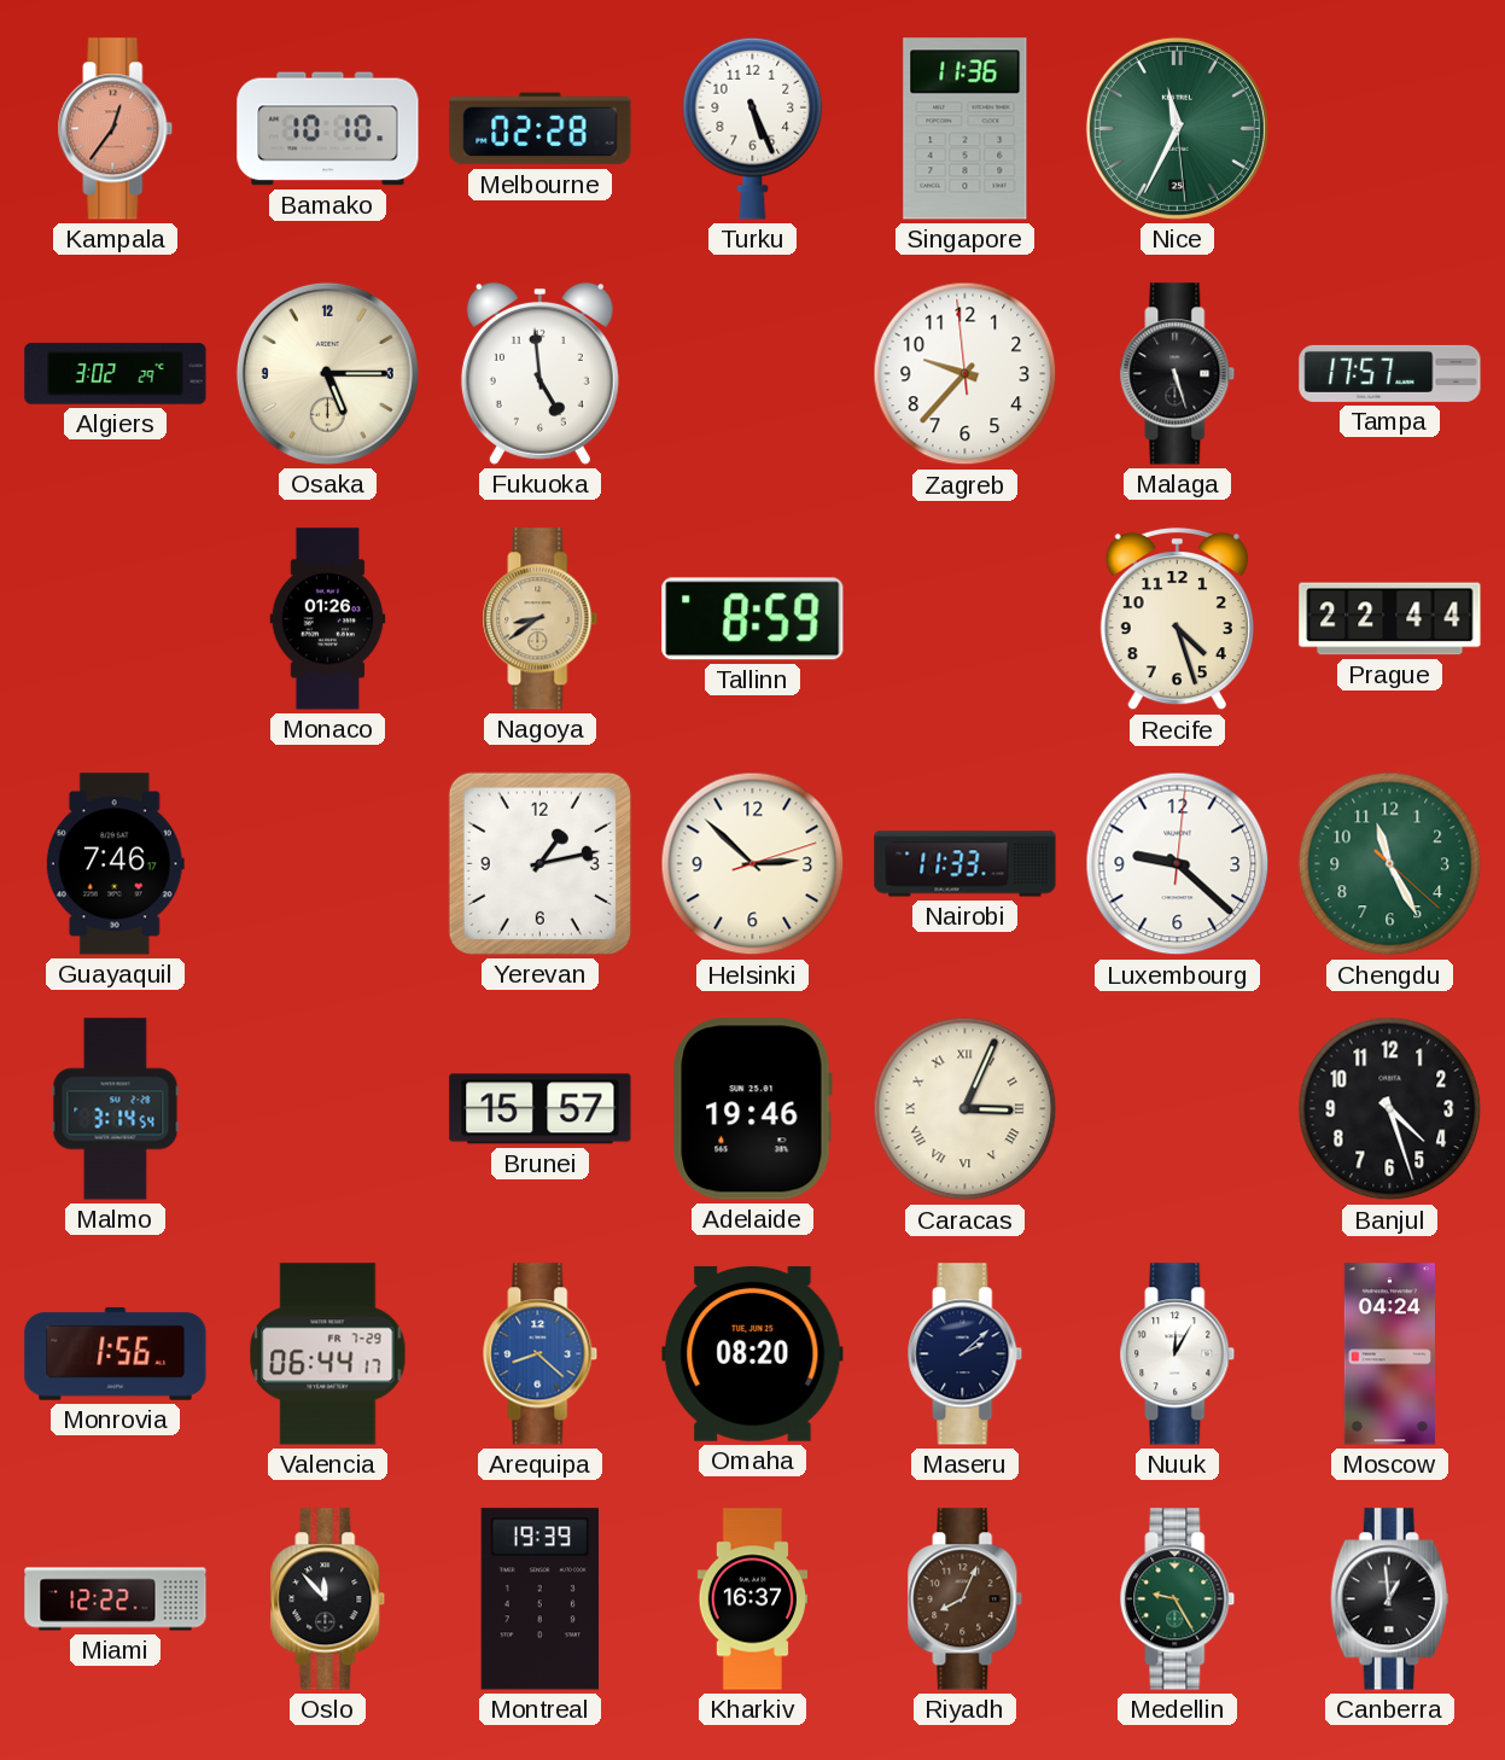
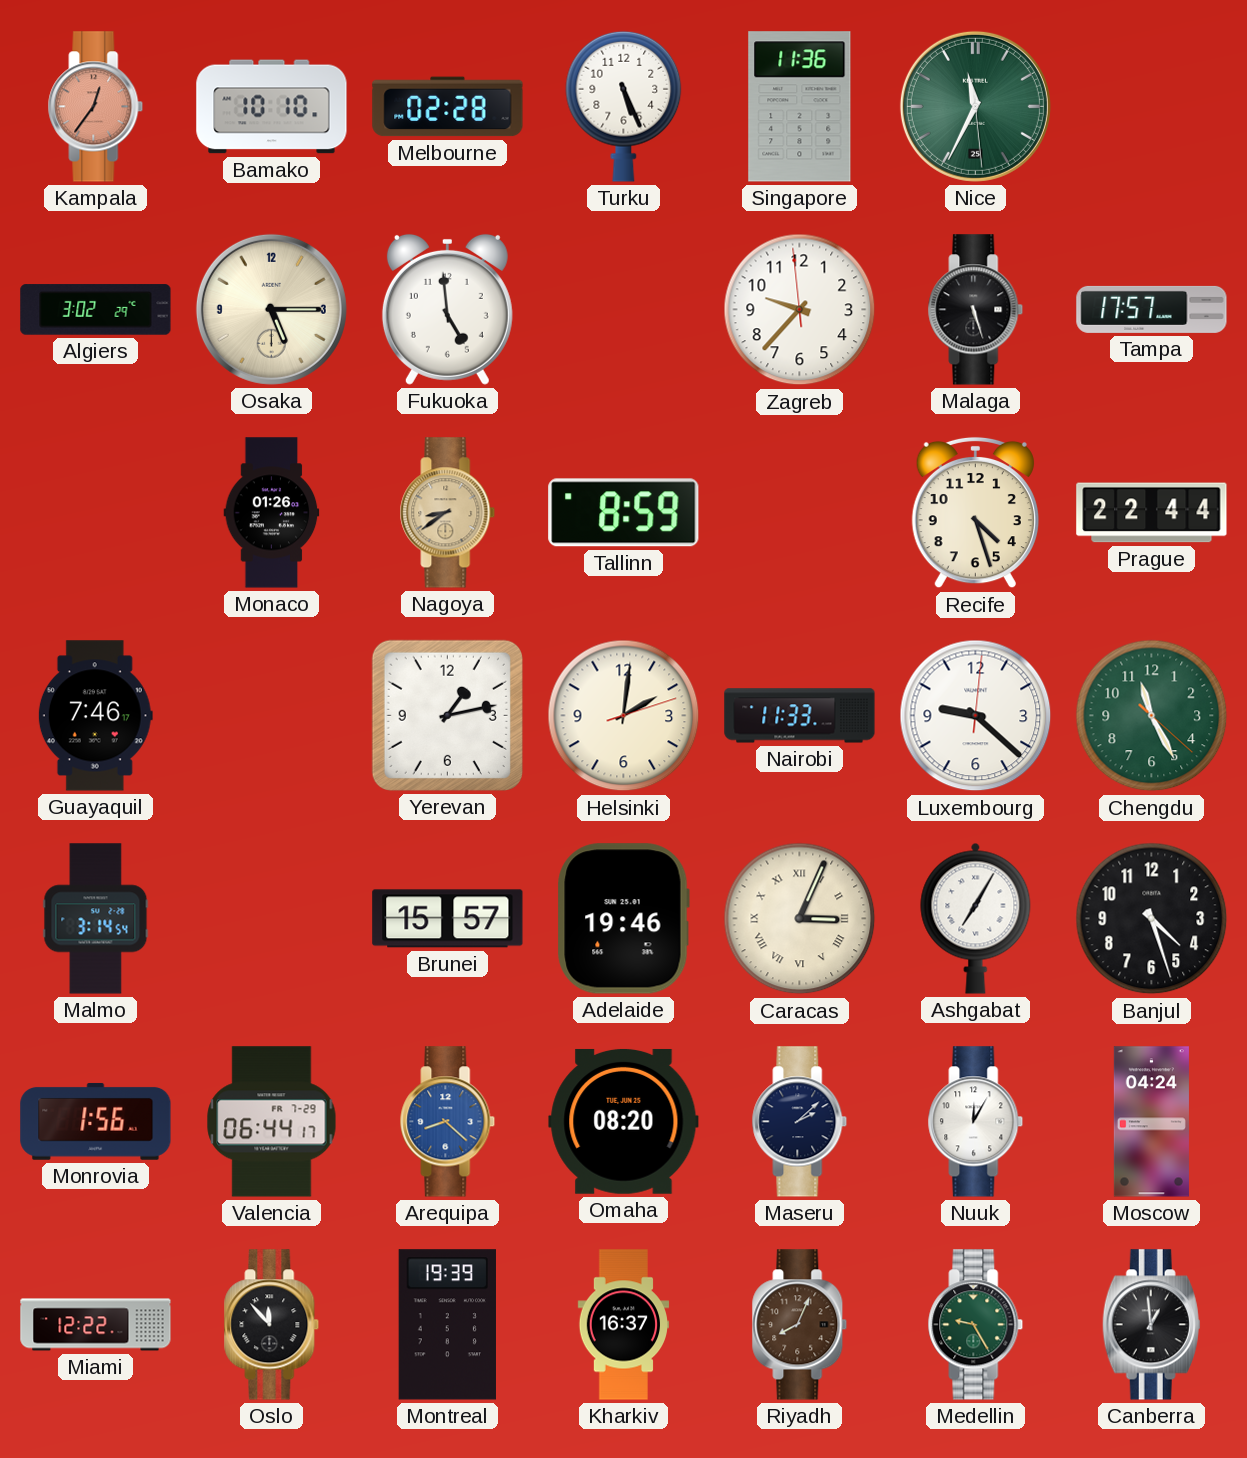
Helsinki: 2:52 -> 2:01
Ashgabat: none -> 7:05
